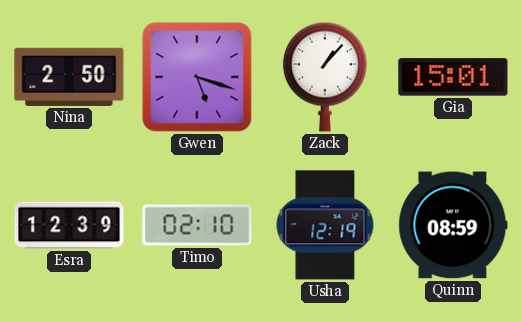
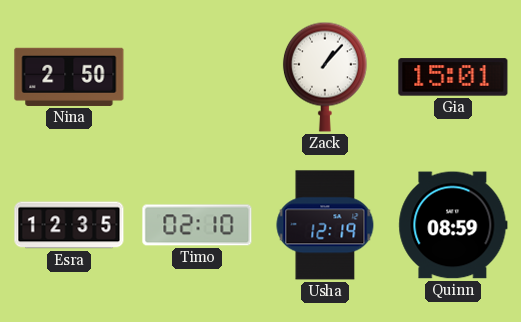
Gwen: 5:18 -> none
Esra: 12:39 -> 12:35
